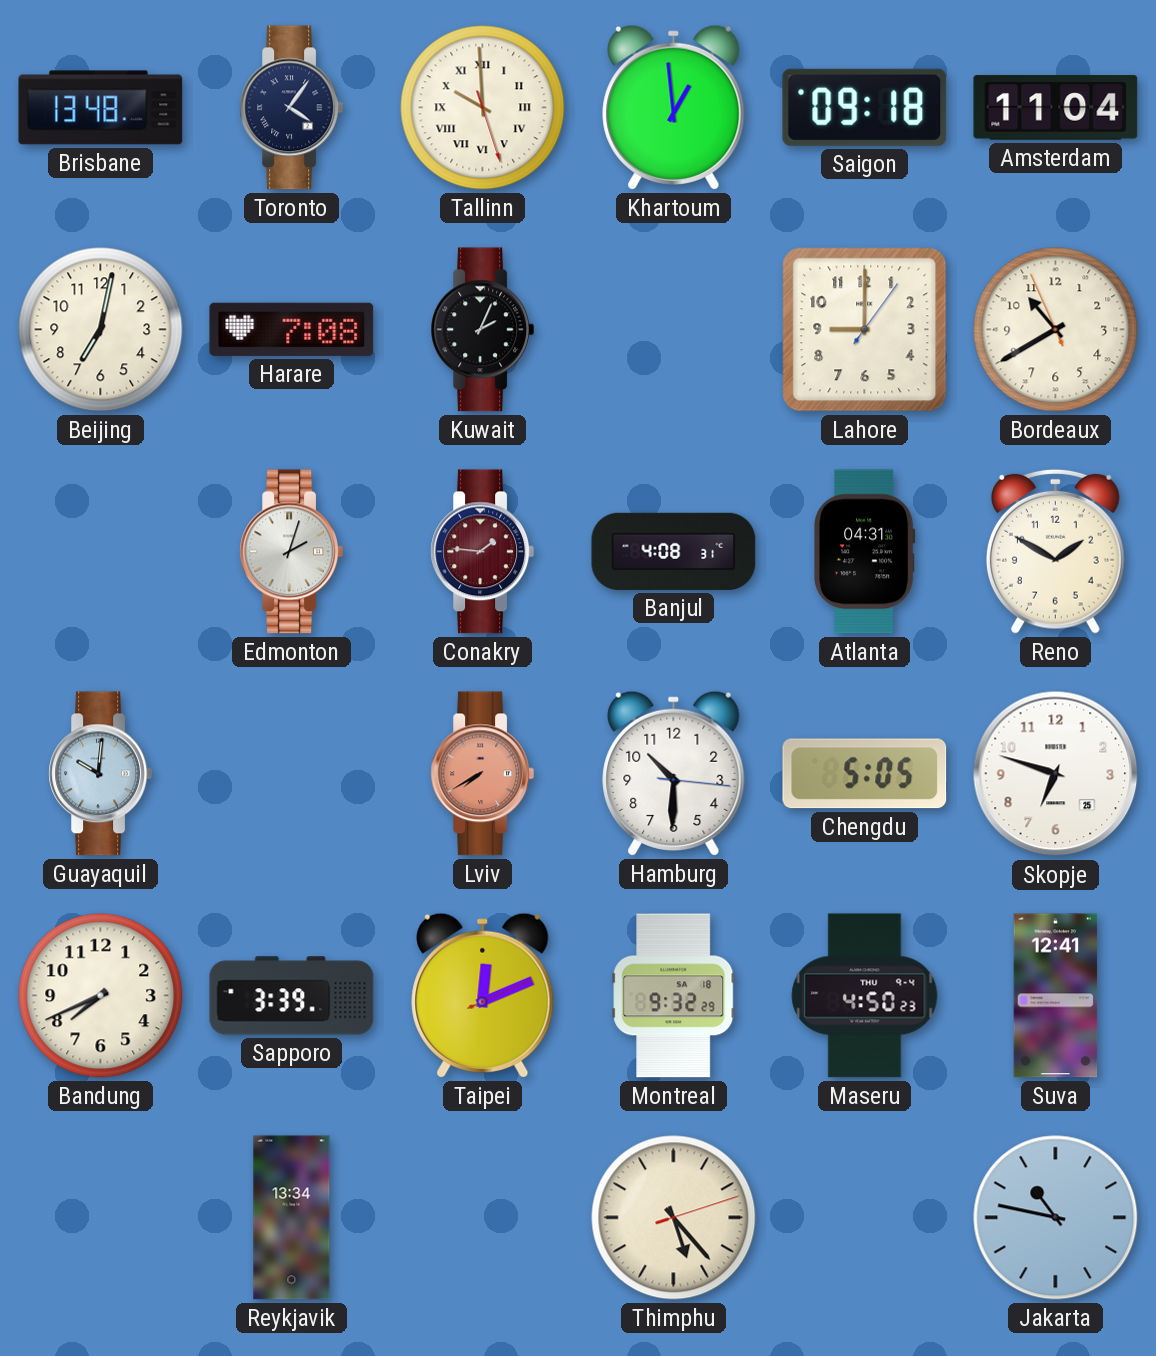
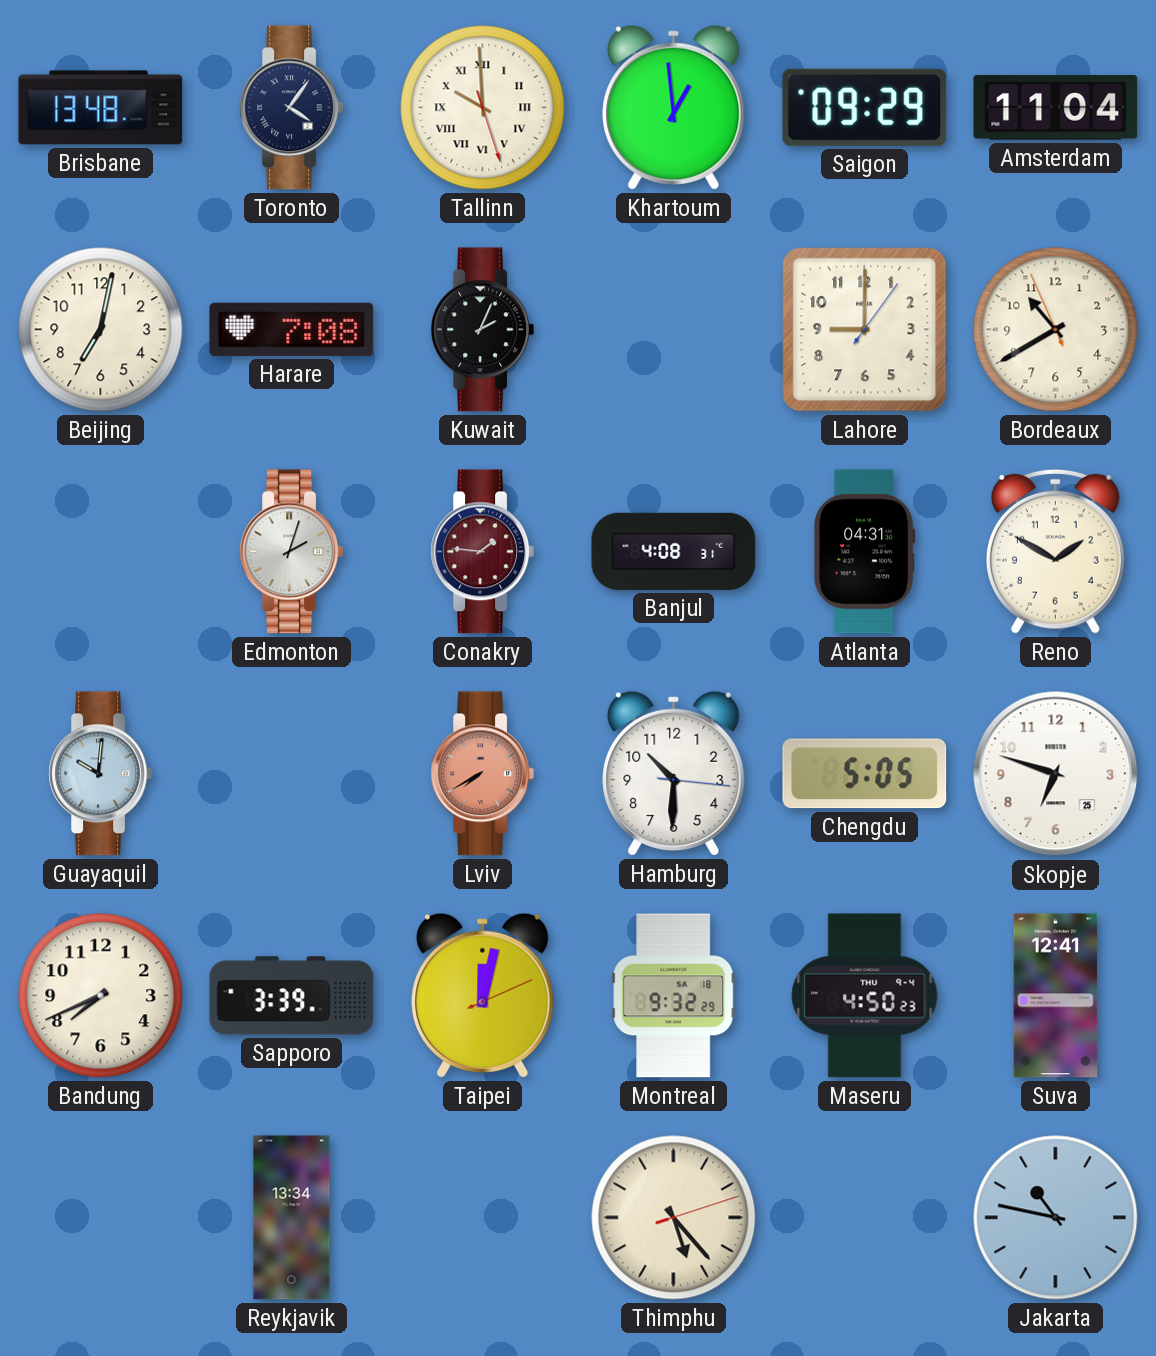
Saigon: 09:18 -> 09:29
Taipei: 12:11 -> 12:02
